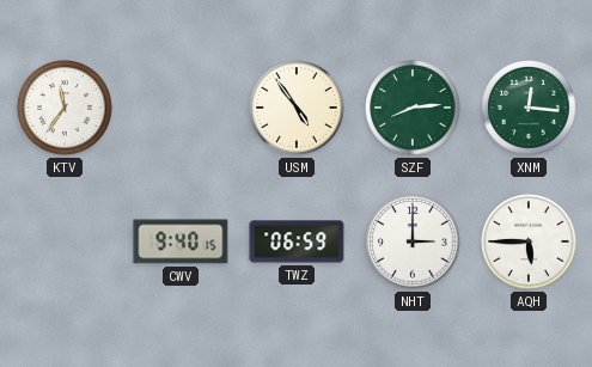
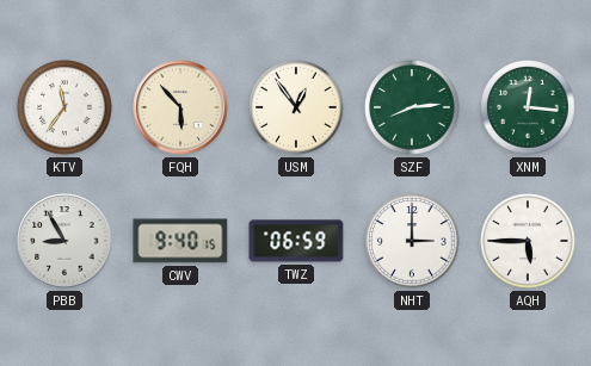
FQH: none -> 5:53
USM: 4:54 -> 12:54
PBB: none -> 8:55
